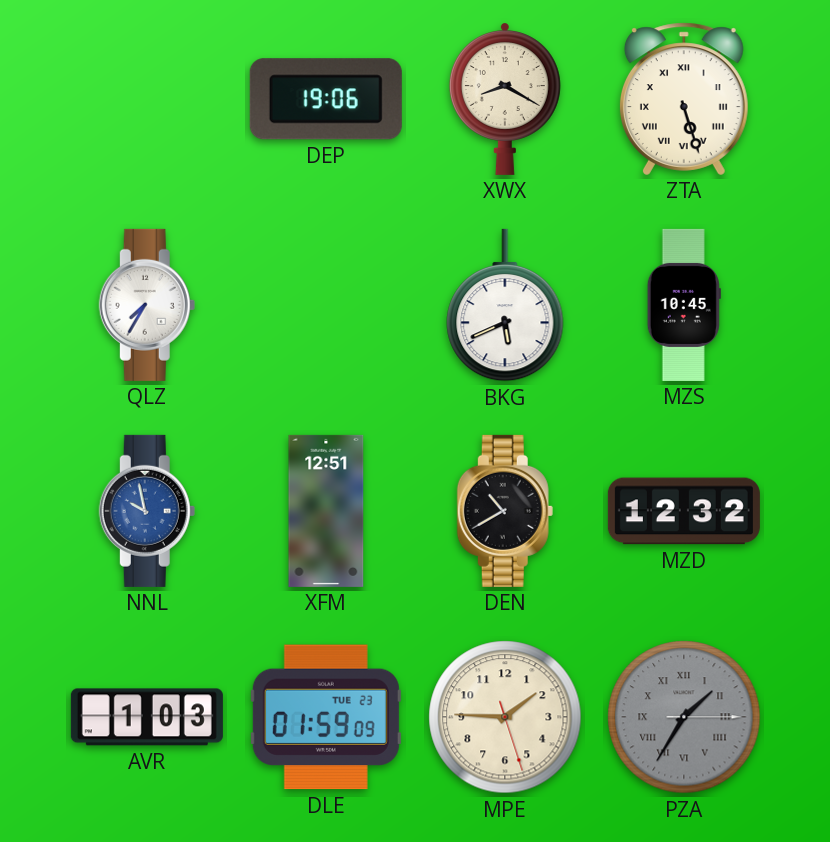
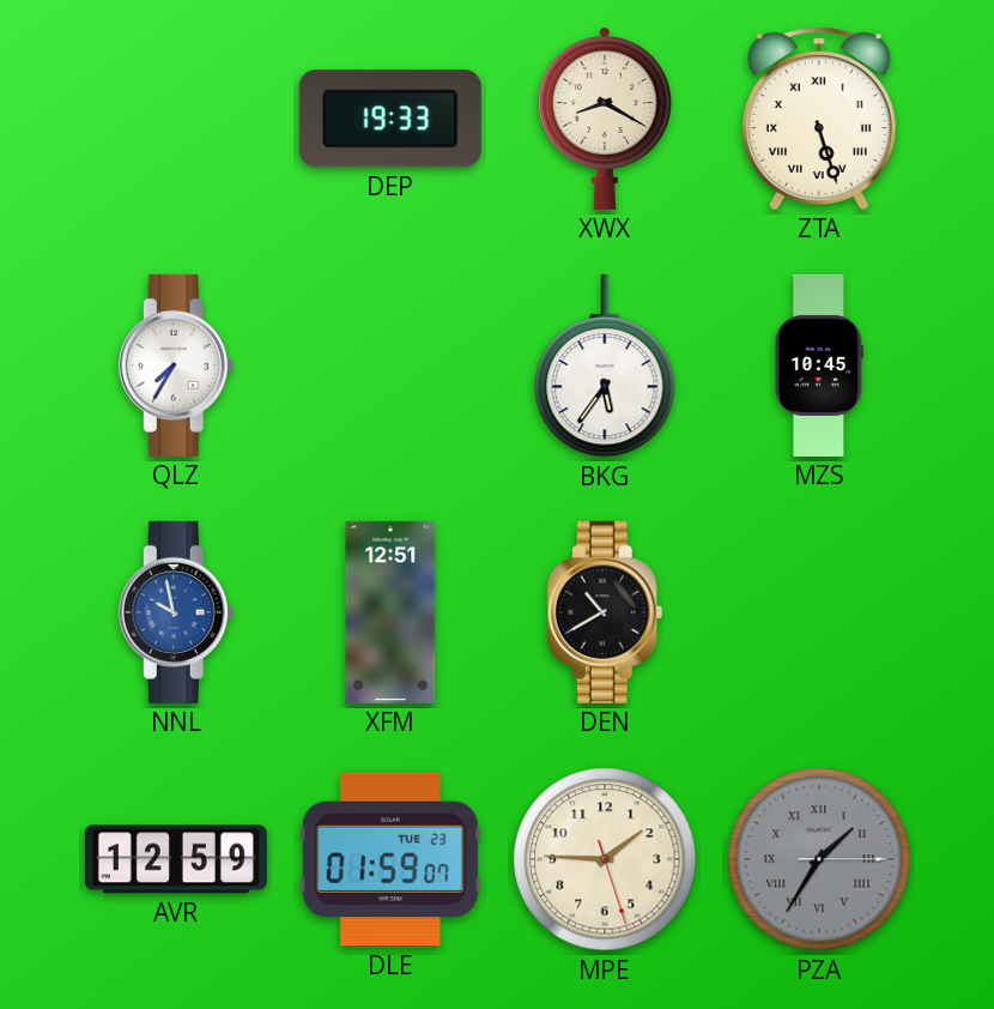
DEP: 19:06 -> 19:33
BKG: 5:41 -> 5:36
MZD: 12:32 -> none
AVR: 1:03 -> 12:59
DLE: 01:59:09 -> 01:59:07
